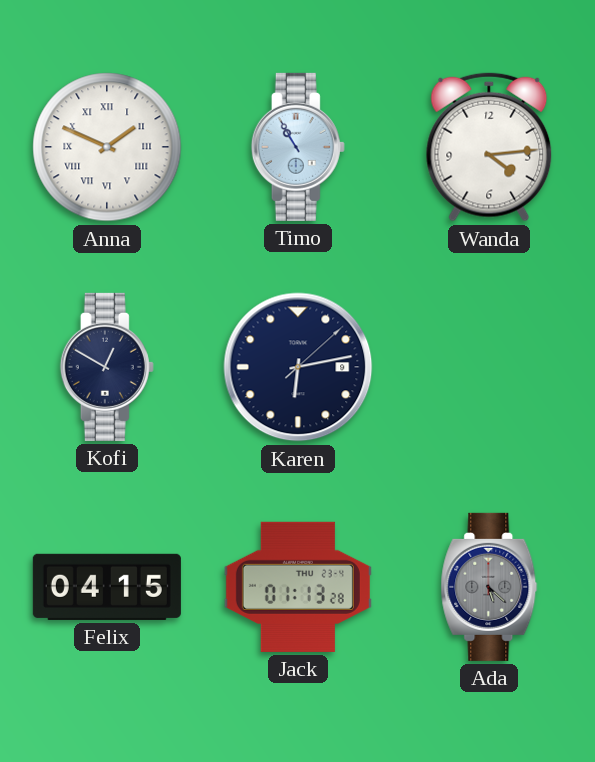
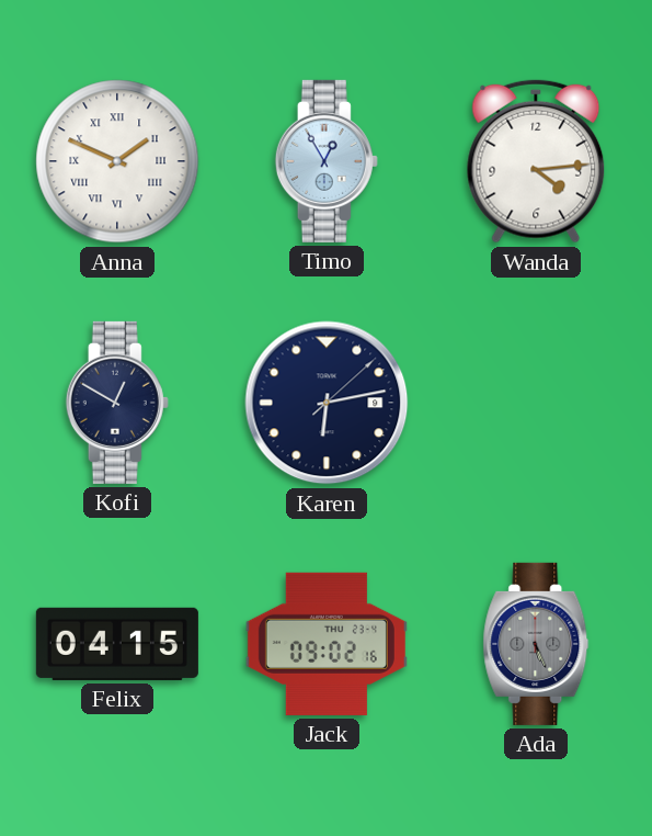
Timo: 10:55 -> 12:55
Jack: 01:13 -> 09:02
Ada: 5:22 -> 5:26
